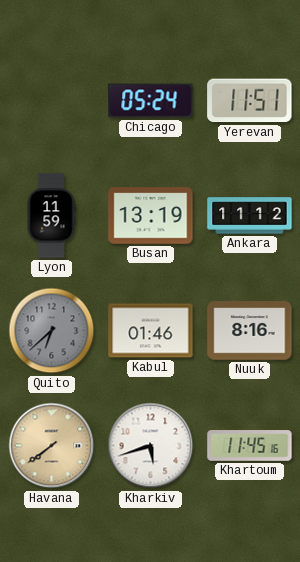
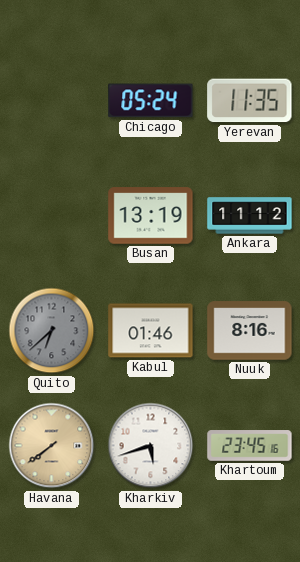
Yerevan: 11:51 -> 11:35
Lyon: 11:59 -> none
Khartoum: 11:45 -> 23:45
